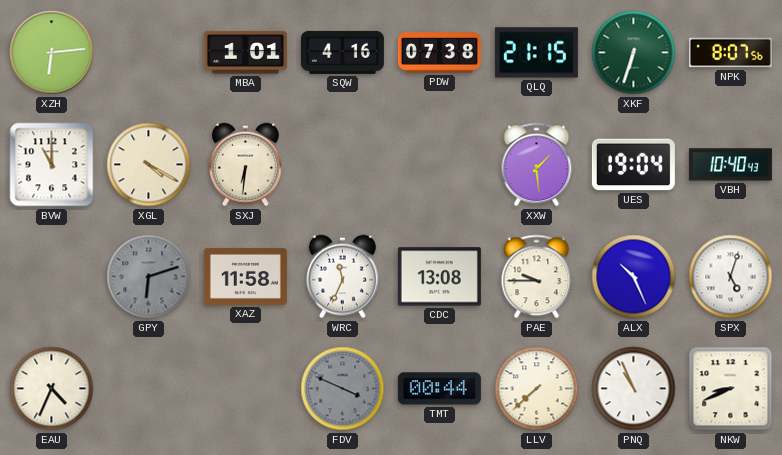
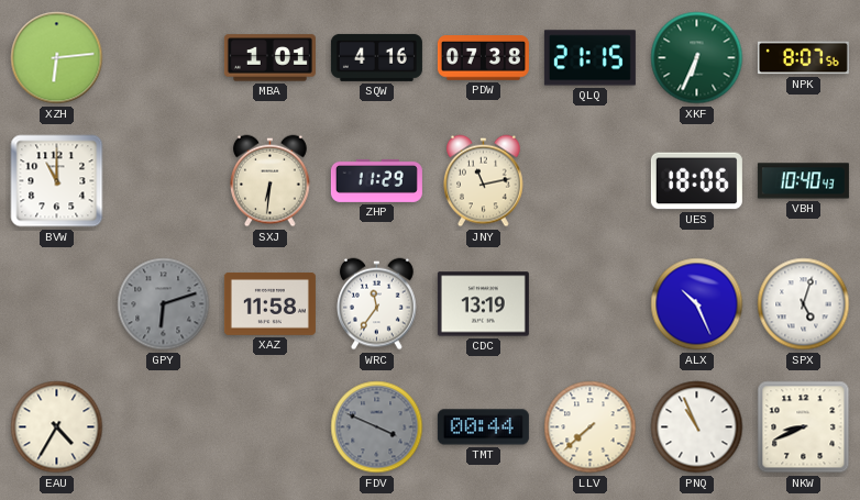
XKF: 6:33 -> 6:34
XGL: 4:20 -> none
ZHP: none -> 11:29
JNY: none -> 11:13
XXW: 1:29 -> none
UES: 19:04 -> 18:06
WRC: 11:34 -> 11:36
CDC: 13:08 -> 13:19
PAE: 9:45 -> none
EAU: 4:34 -> 4:35
